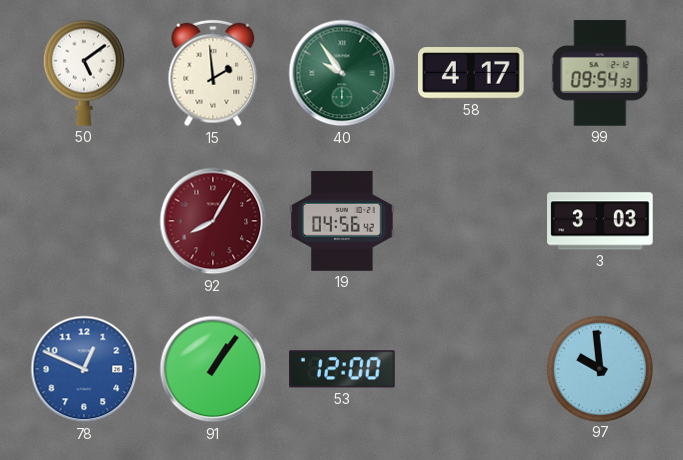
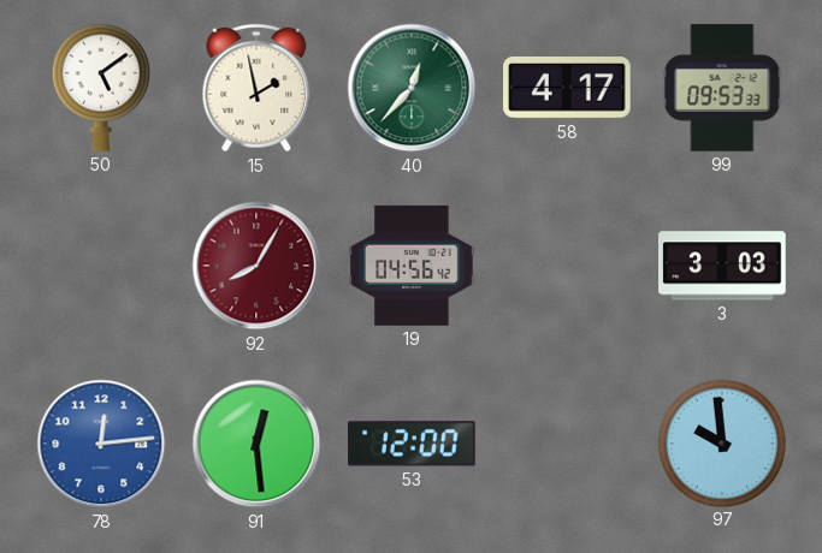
15: 1:59 -> 1:58
40: 9:54 -> 12:37
99: 09:54 -> 09:53
78: 12:49 -> 12:14
91: 1:06 -> 12:29
